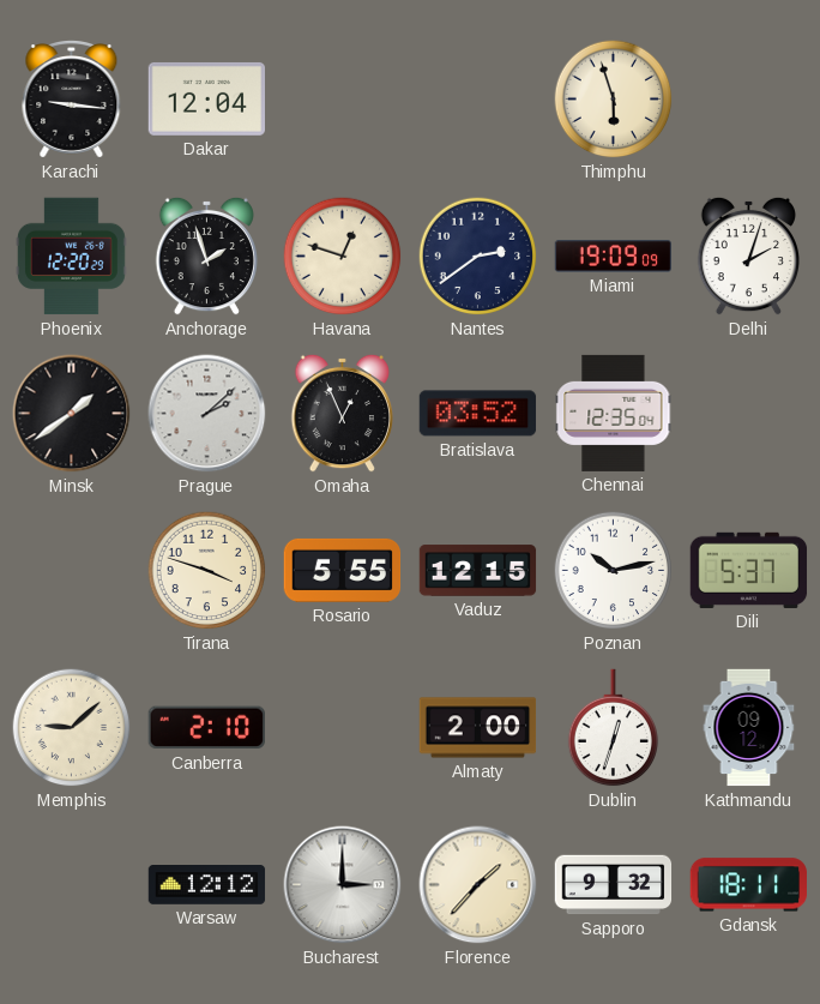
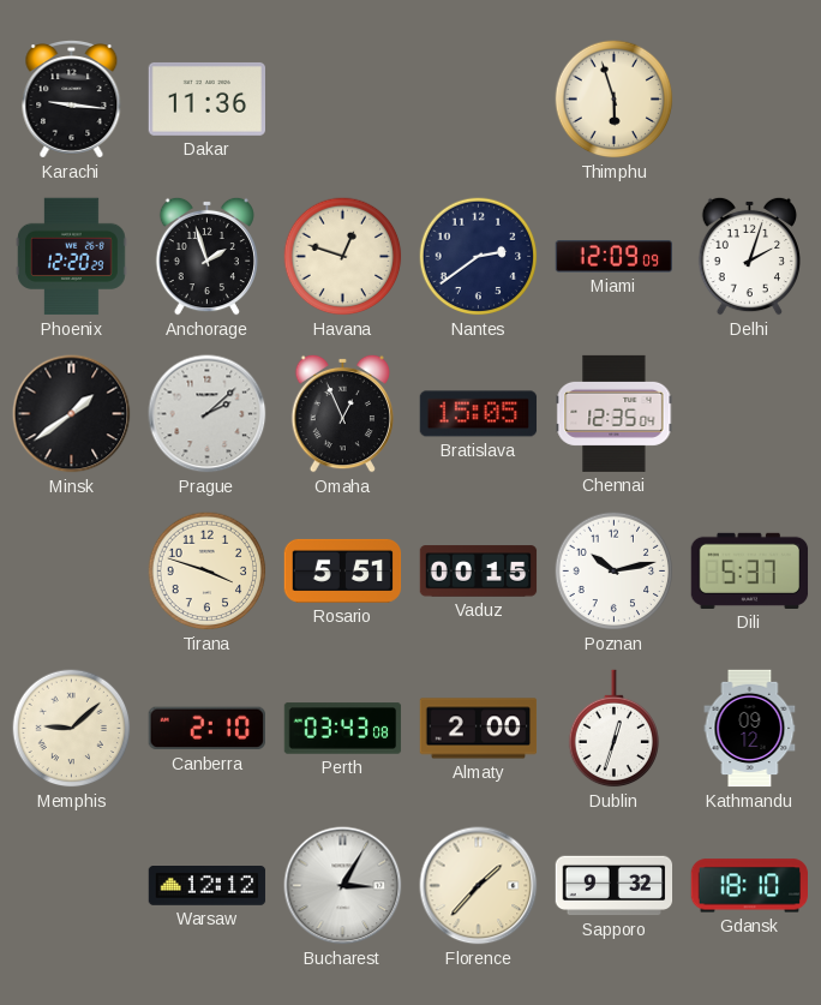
Dakar: 12:04 -> 11:36
Miami: 19:09 -> 12:09
Bratislava: 03:52 -> 15:05
Rosario: 5:55 -> 5:51
Vaduz: 12:15 -> 00:15
Perth: none -> 03:43
Bucharest: 3:00 -> 3:05
Gdansk: 18:11 -> 18:10
